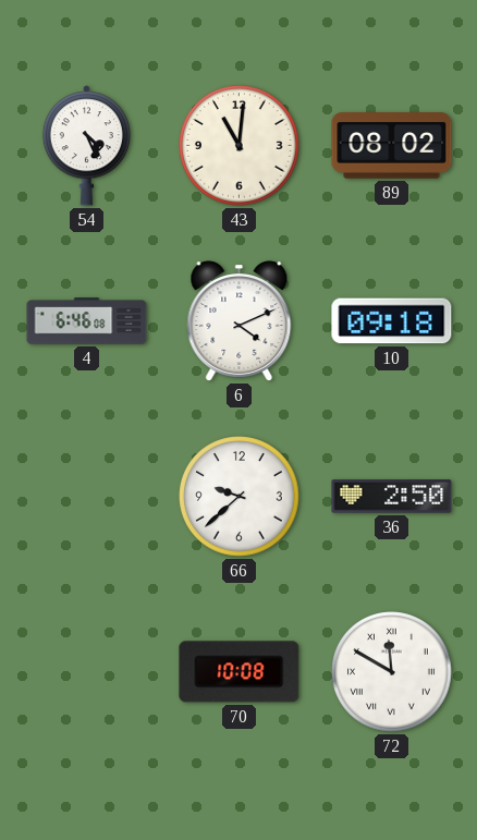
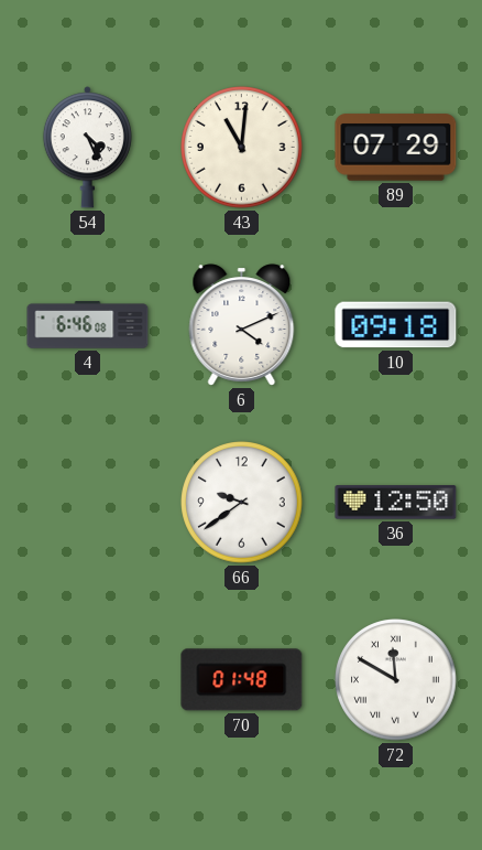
89: 08:02 -> 07:29
66: 9:38 -> 9:39
36: 2:50 -> 12:50
70: 10:08 -> 01:48
